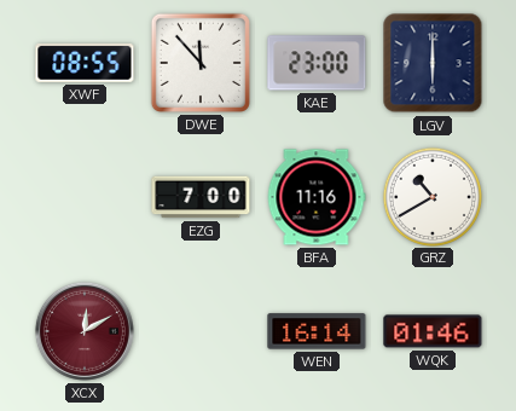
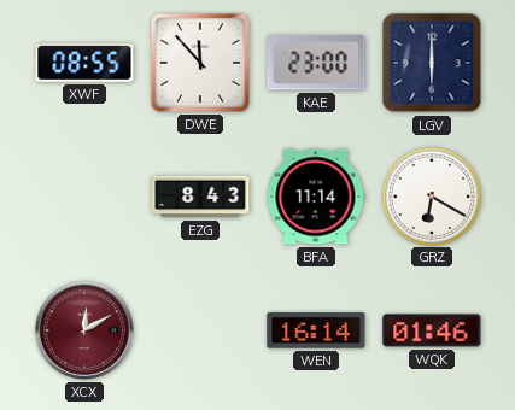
EZG: 7:00 -> 8:43
BFA: 11:16 -> 11:14
GRZ: 10:40 -> 6:20
